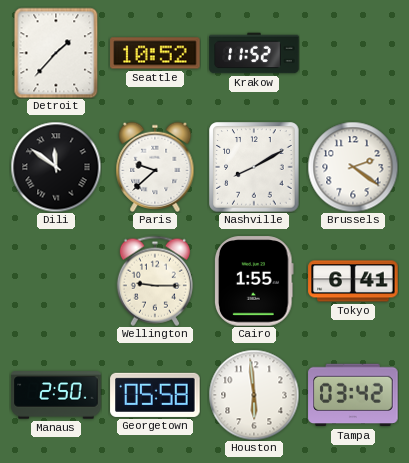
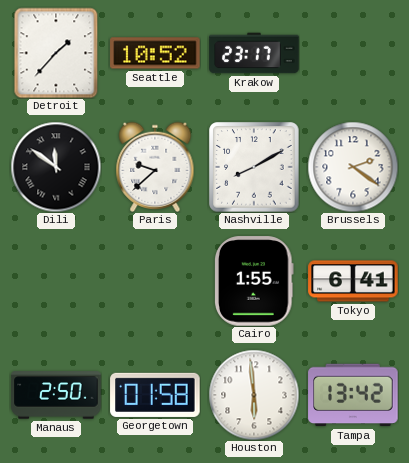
Krakow: 11:52 -> 23:17
Wellington: 9:15 -> none
Georgetown: 05:58 -> 01:58
Tampa: 03:42 -> 13:42
